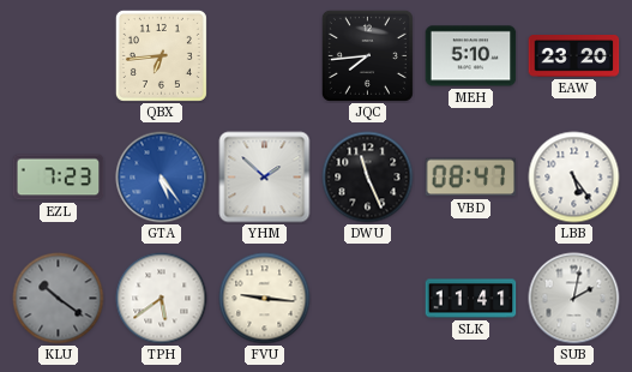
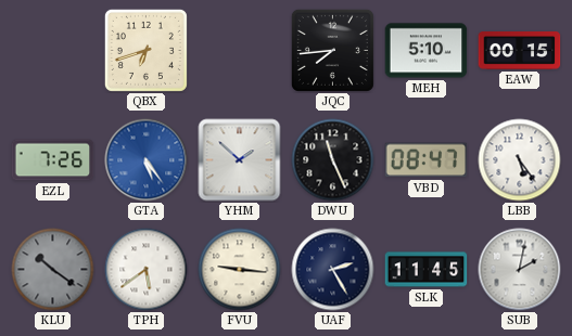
QBX: 6:44 -> 6:42
EAW: 23:20 -> 00:15
EZL: 7:23 -> 7:26
UAF: none -> 2:25
SLK: 11:41 -> 11:45
